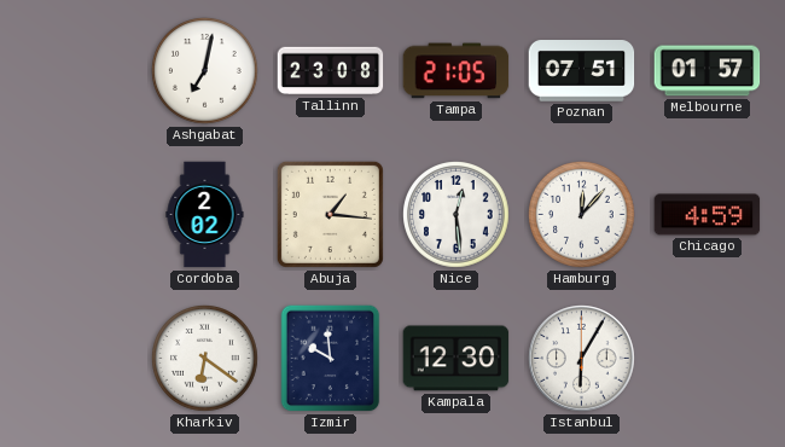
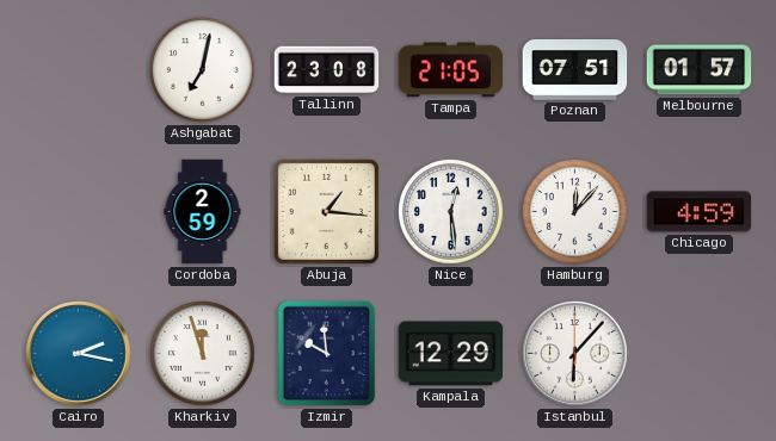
Cordoba: 2:02 -> 2:59
Cairo: none -> 2:17
Kharkiv: 6:21 -> 11:57
Kampala: 12:30 -> 12:29
Istanbul: 6:05 -> 6:07
